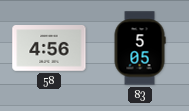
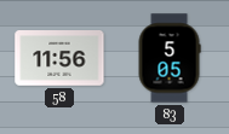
58: 4:56 -> 11:56
